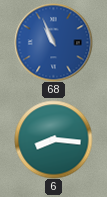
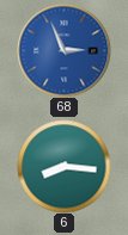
68: 10:56 -> 2:56
